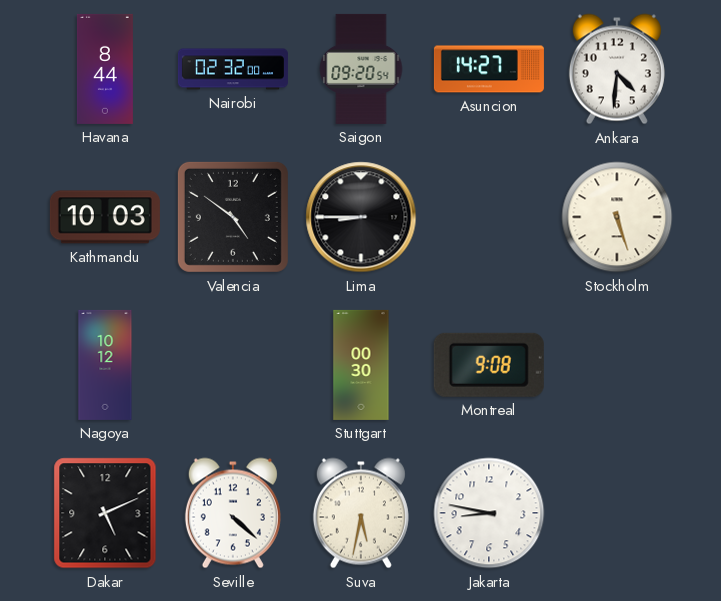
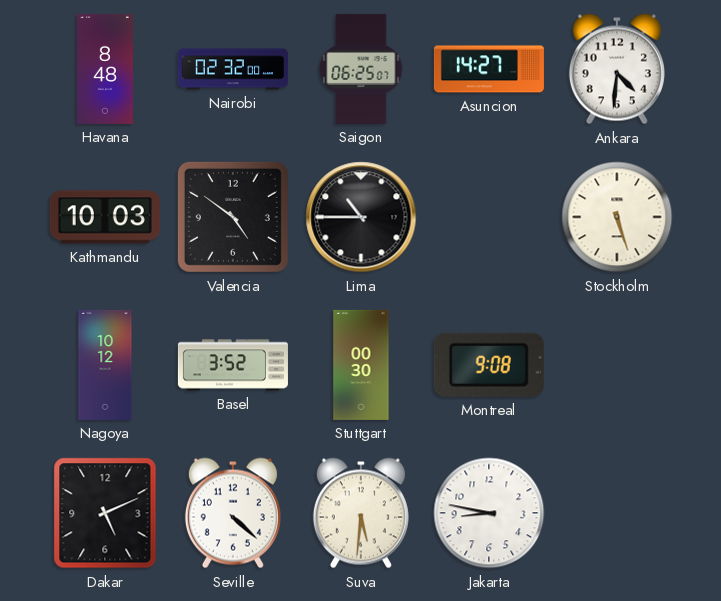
Havana: 8:44 -> 8:48
Saigon: 09:20 -> 06:25
Lima: 8:45 -> 10:45
Basel: none -> 3:52
Suva: 5:32 -> 5:31
